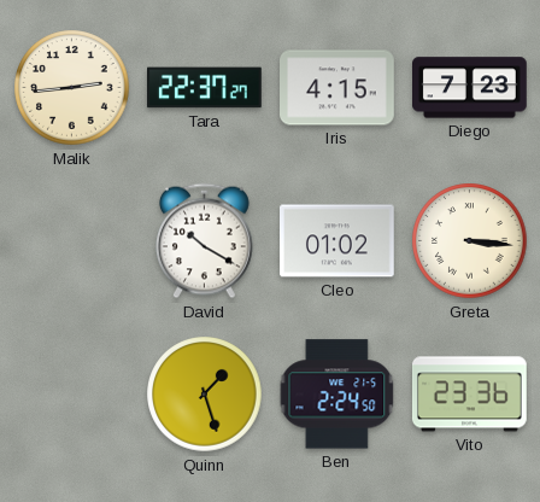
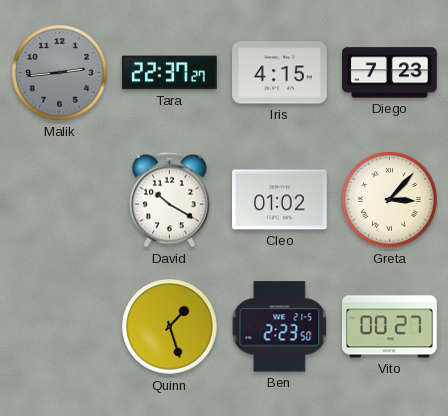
Malik dial: cream -> grey
Greta: 3:16 -> 3:07
Ben: 2:24 -> 2:23
Vito: 23:36 -> 00:27
